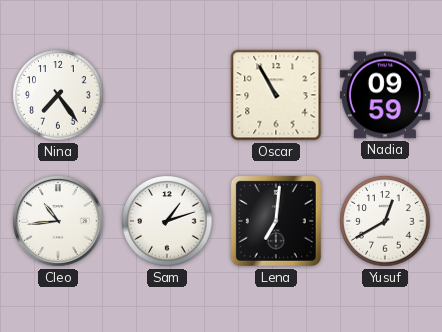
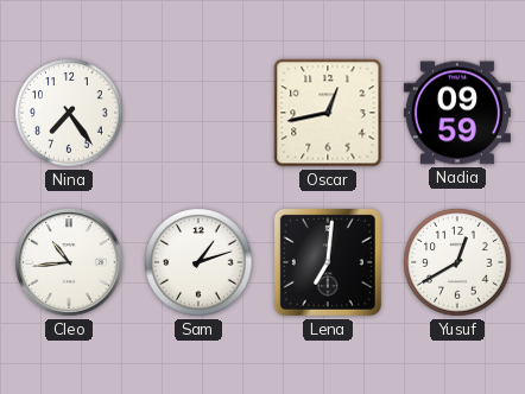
Oscar: 10:55 -> 12:43
